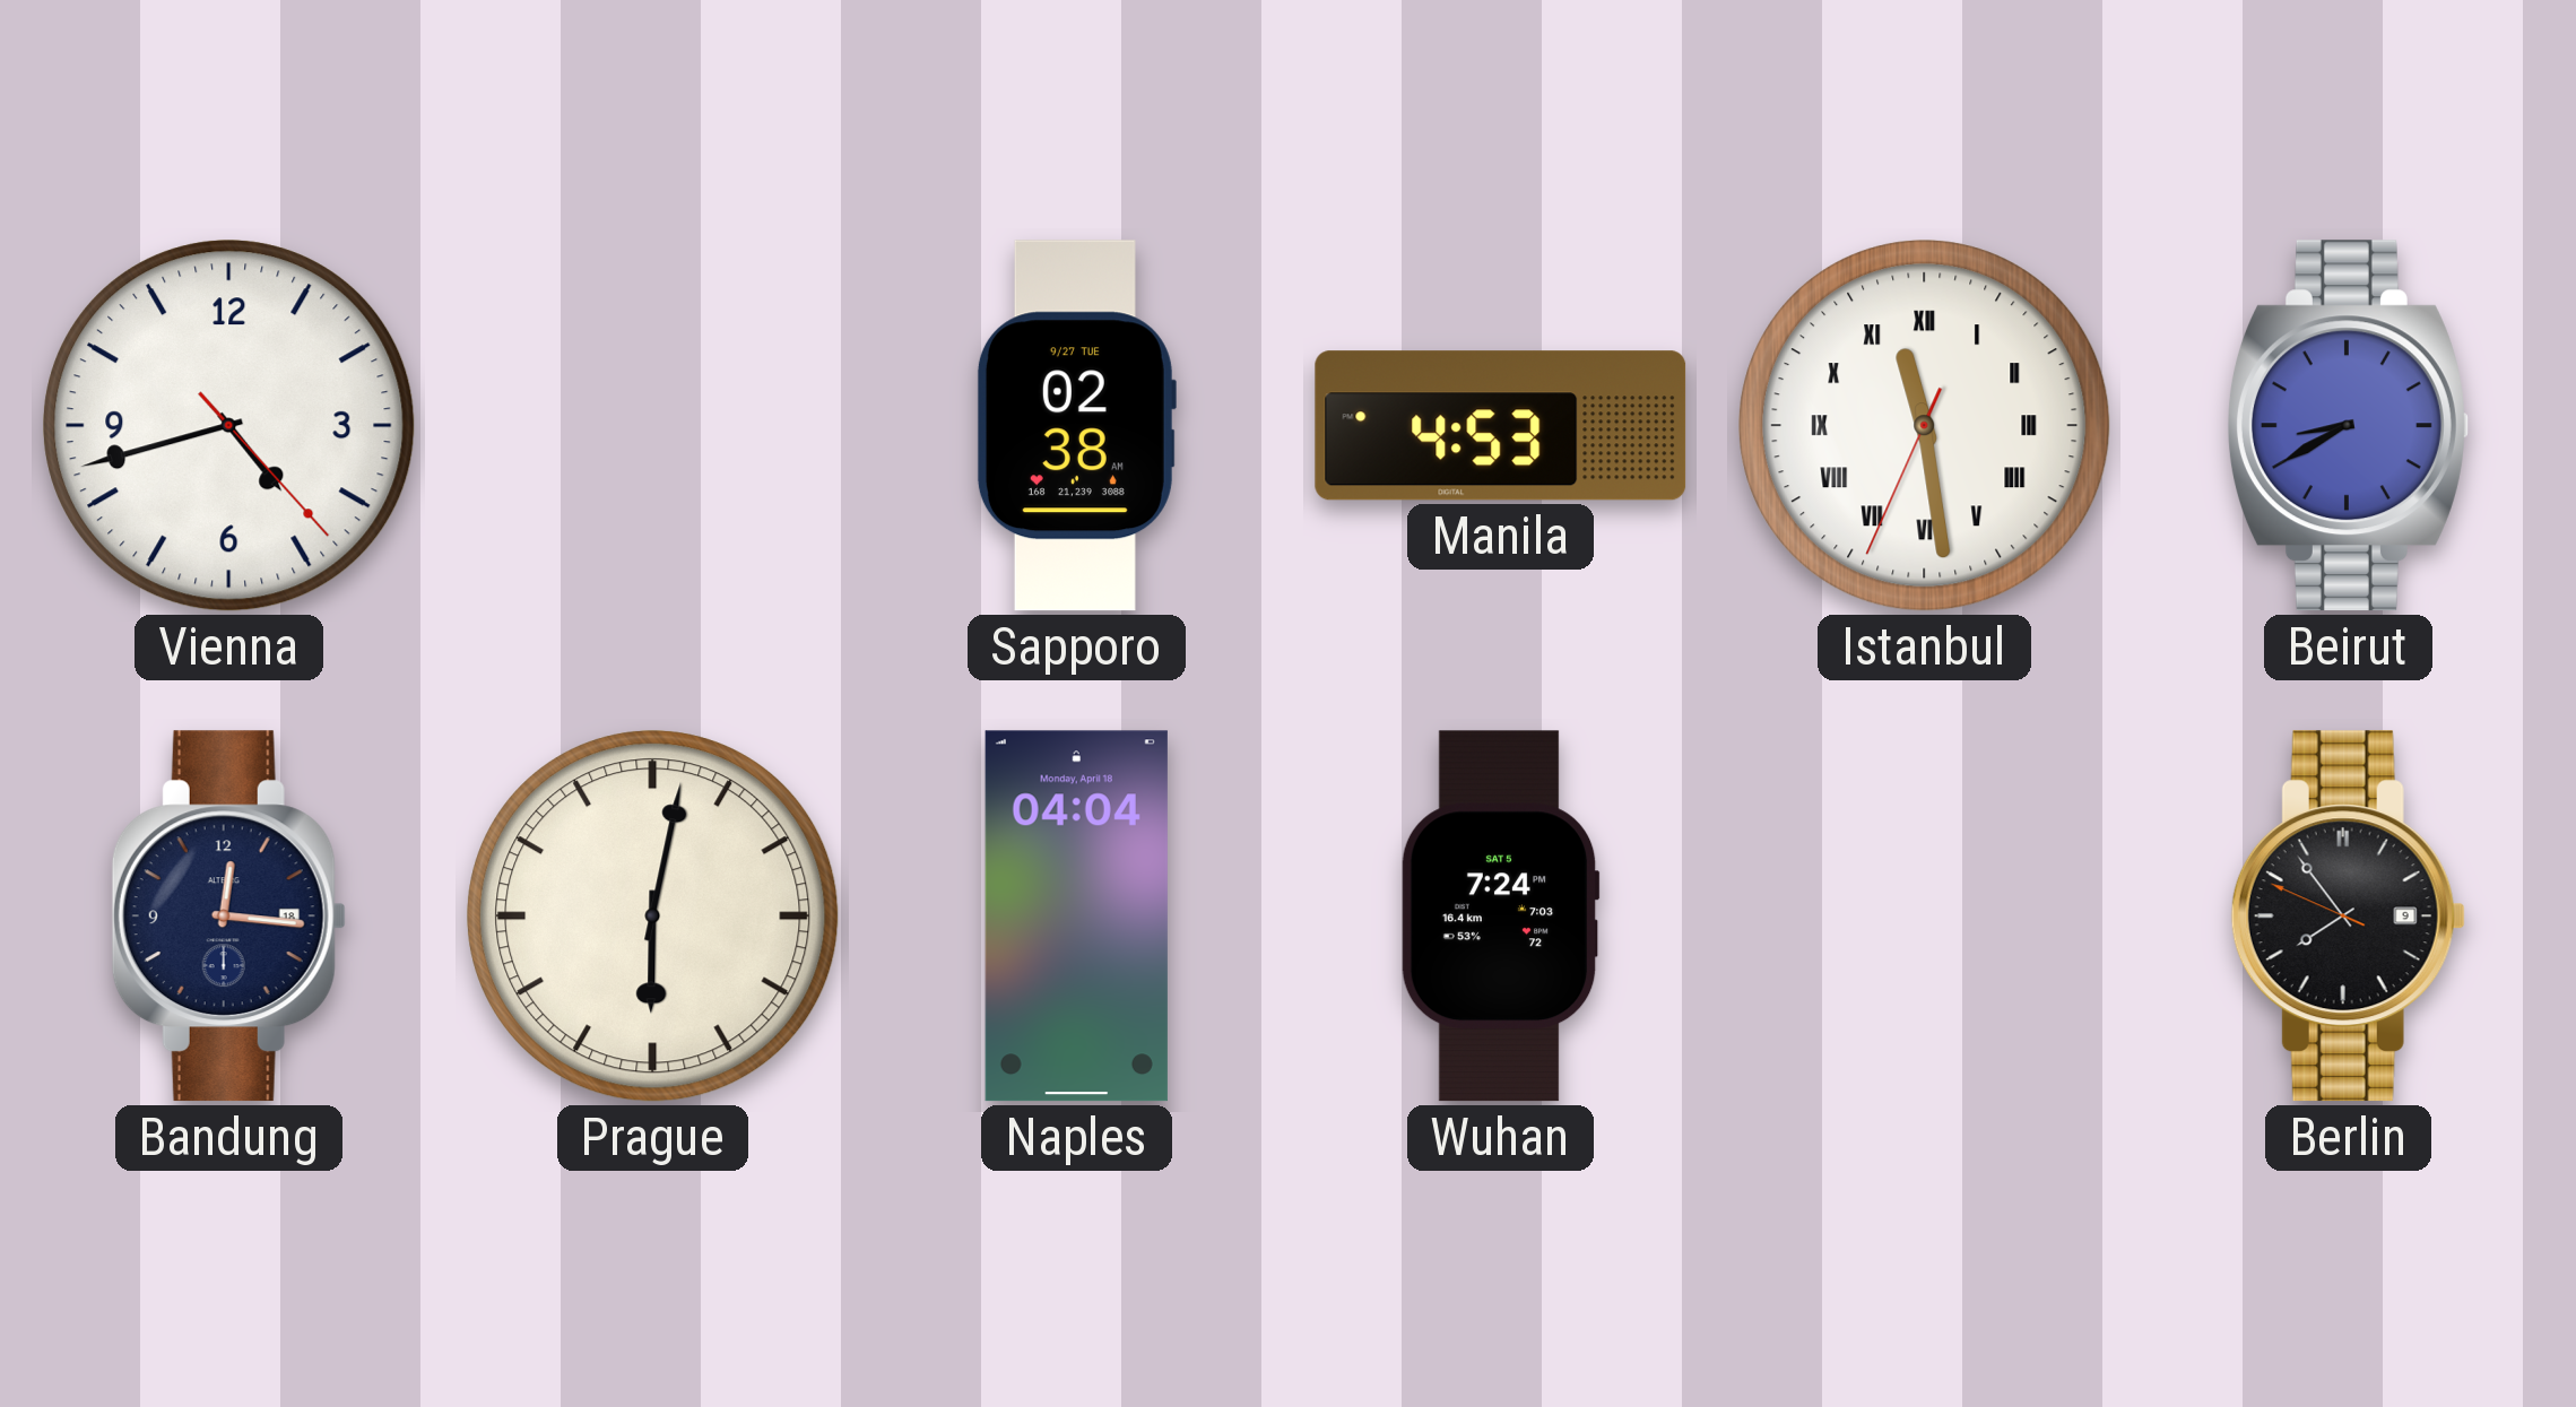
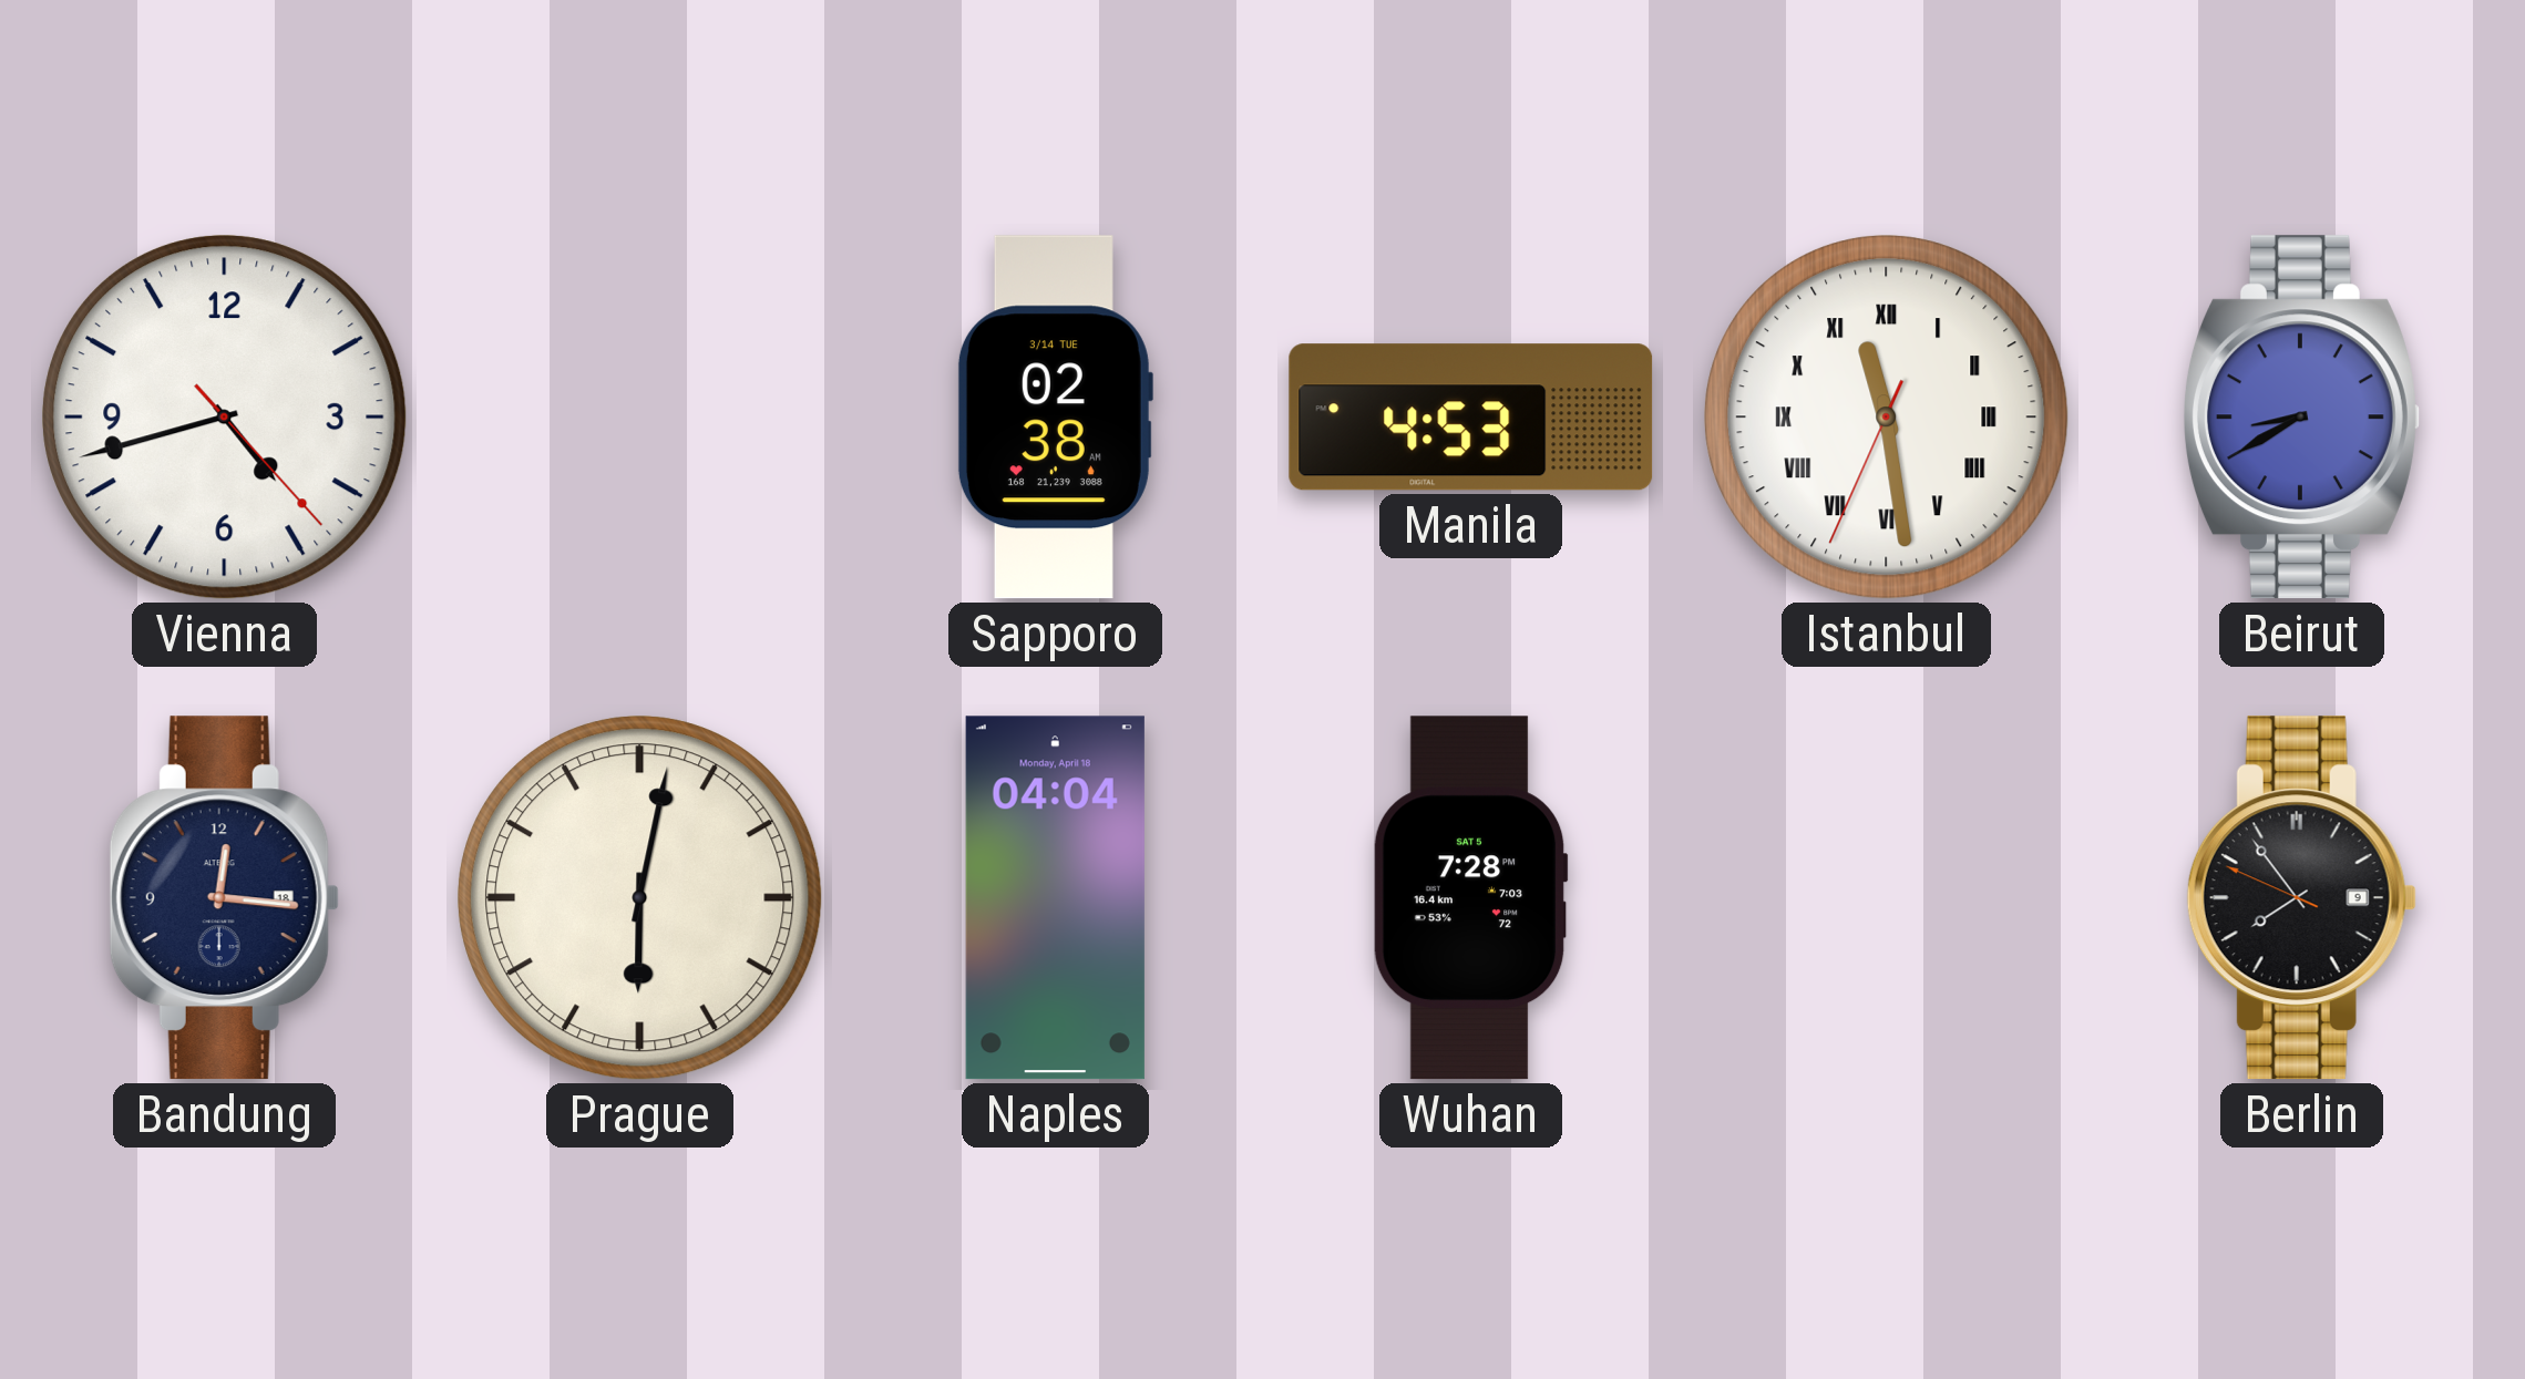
Sapporo date: 9/27 TUE -> 3/14 TUE
Wuhan: 7:24 -> 7:28
